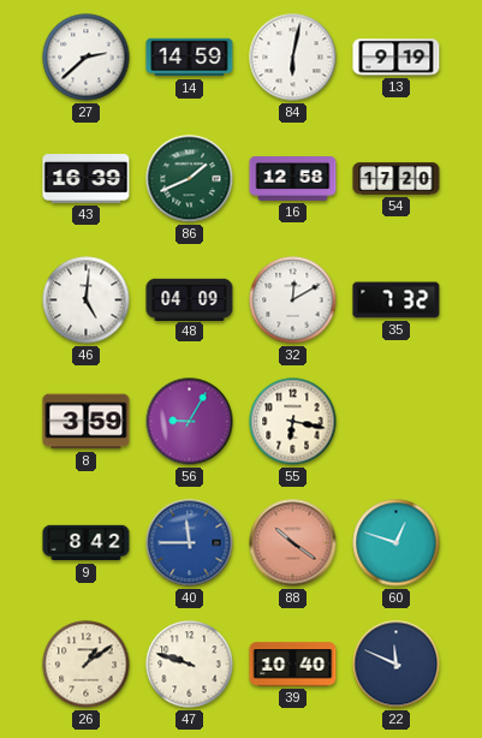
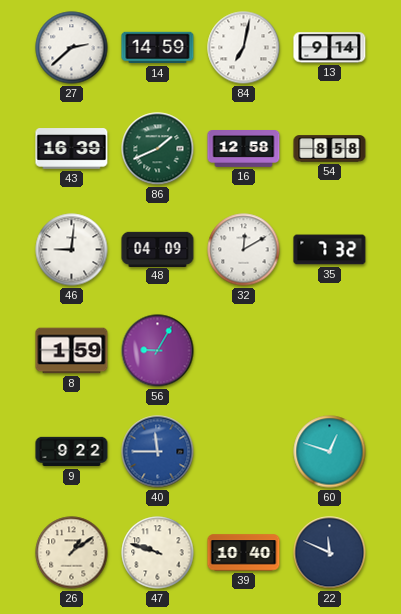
84: 6:02 -> 7:02
13: 9:19 -> 9:14
54: 17:20 -> 8:58
46: 5:01 -> 9:01
8: 3:59 -> 1:59
55: 6:17 -> none
9: 8:42 -> 9:22
88: 10:21 -> none
